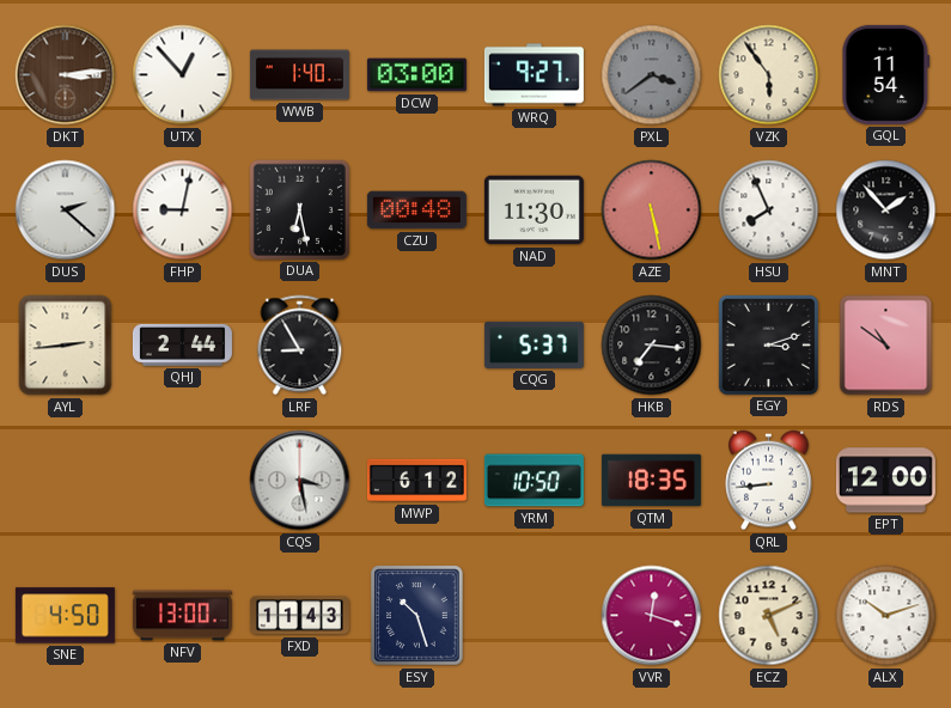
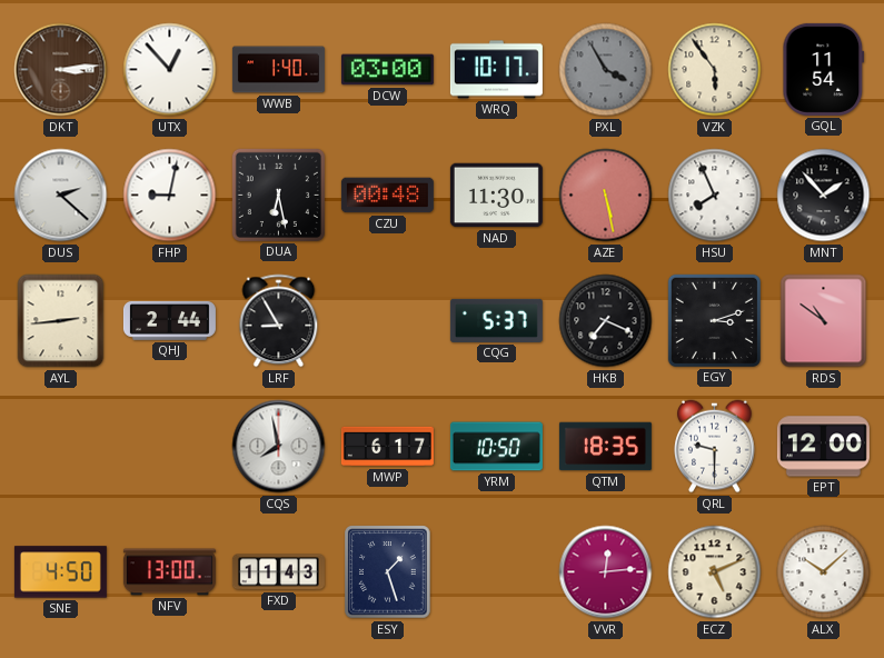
WRQ: 9:27 -> 10:17
PXL: 3:39 -> 3:55
HKB: 7:16 -> 7:19
CQS: 3:28 -> 7:58
MWP: 6:12 -> 6:17
QRL: 8:44 -> 9:30
ESY: 10:27 -> 1:27
VVR: 12:18 -> 12:14
ALX: 10:12 -> 10:08
